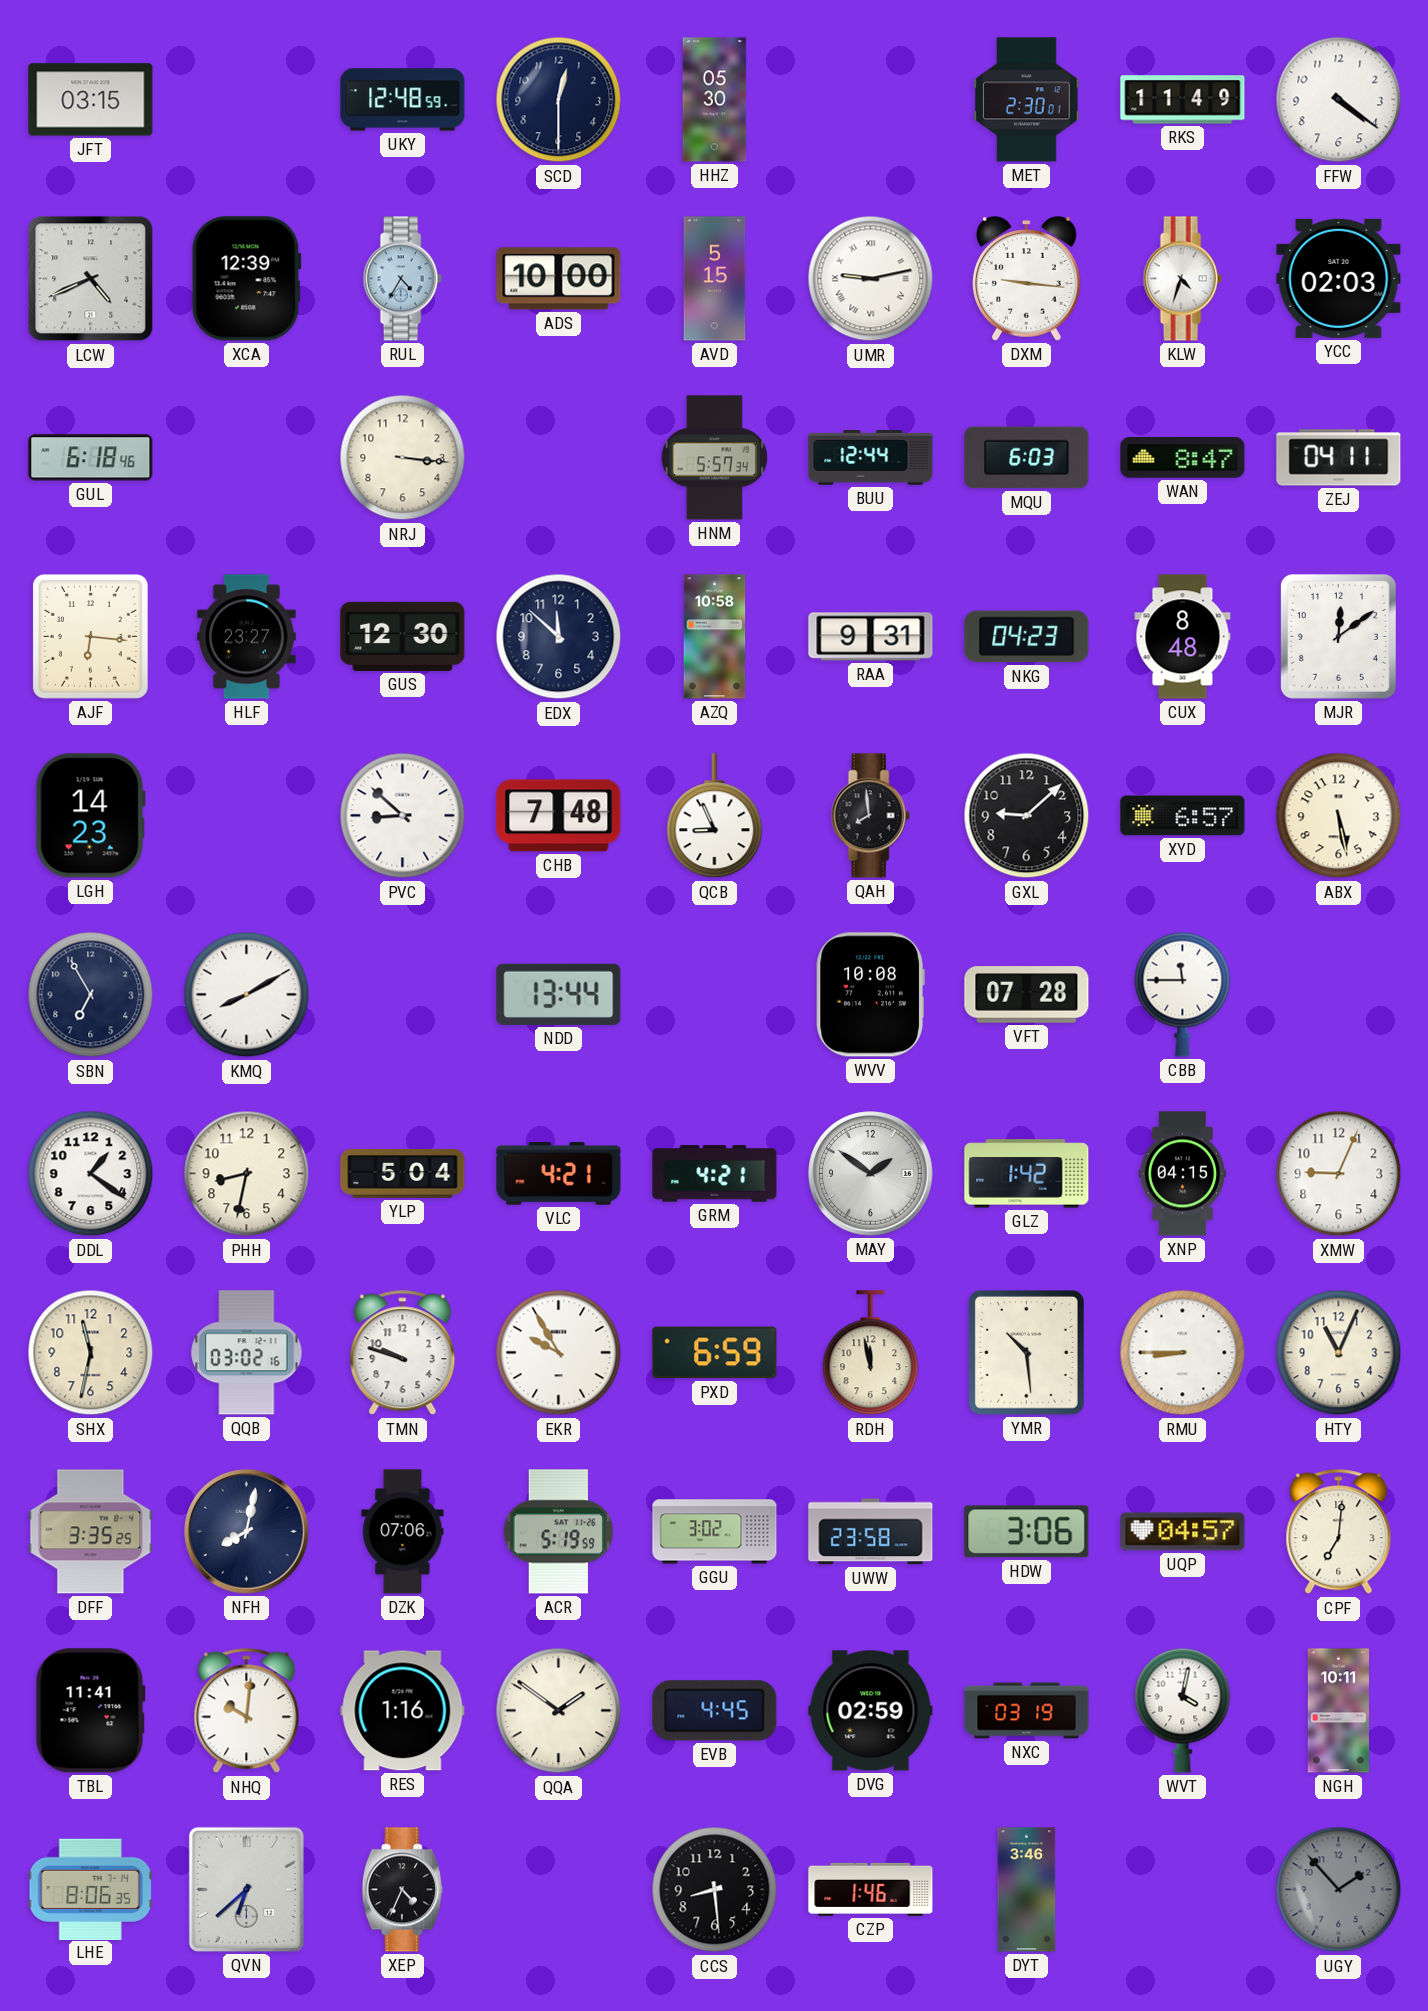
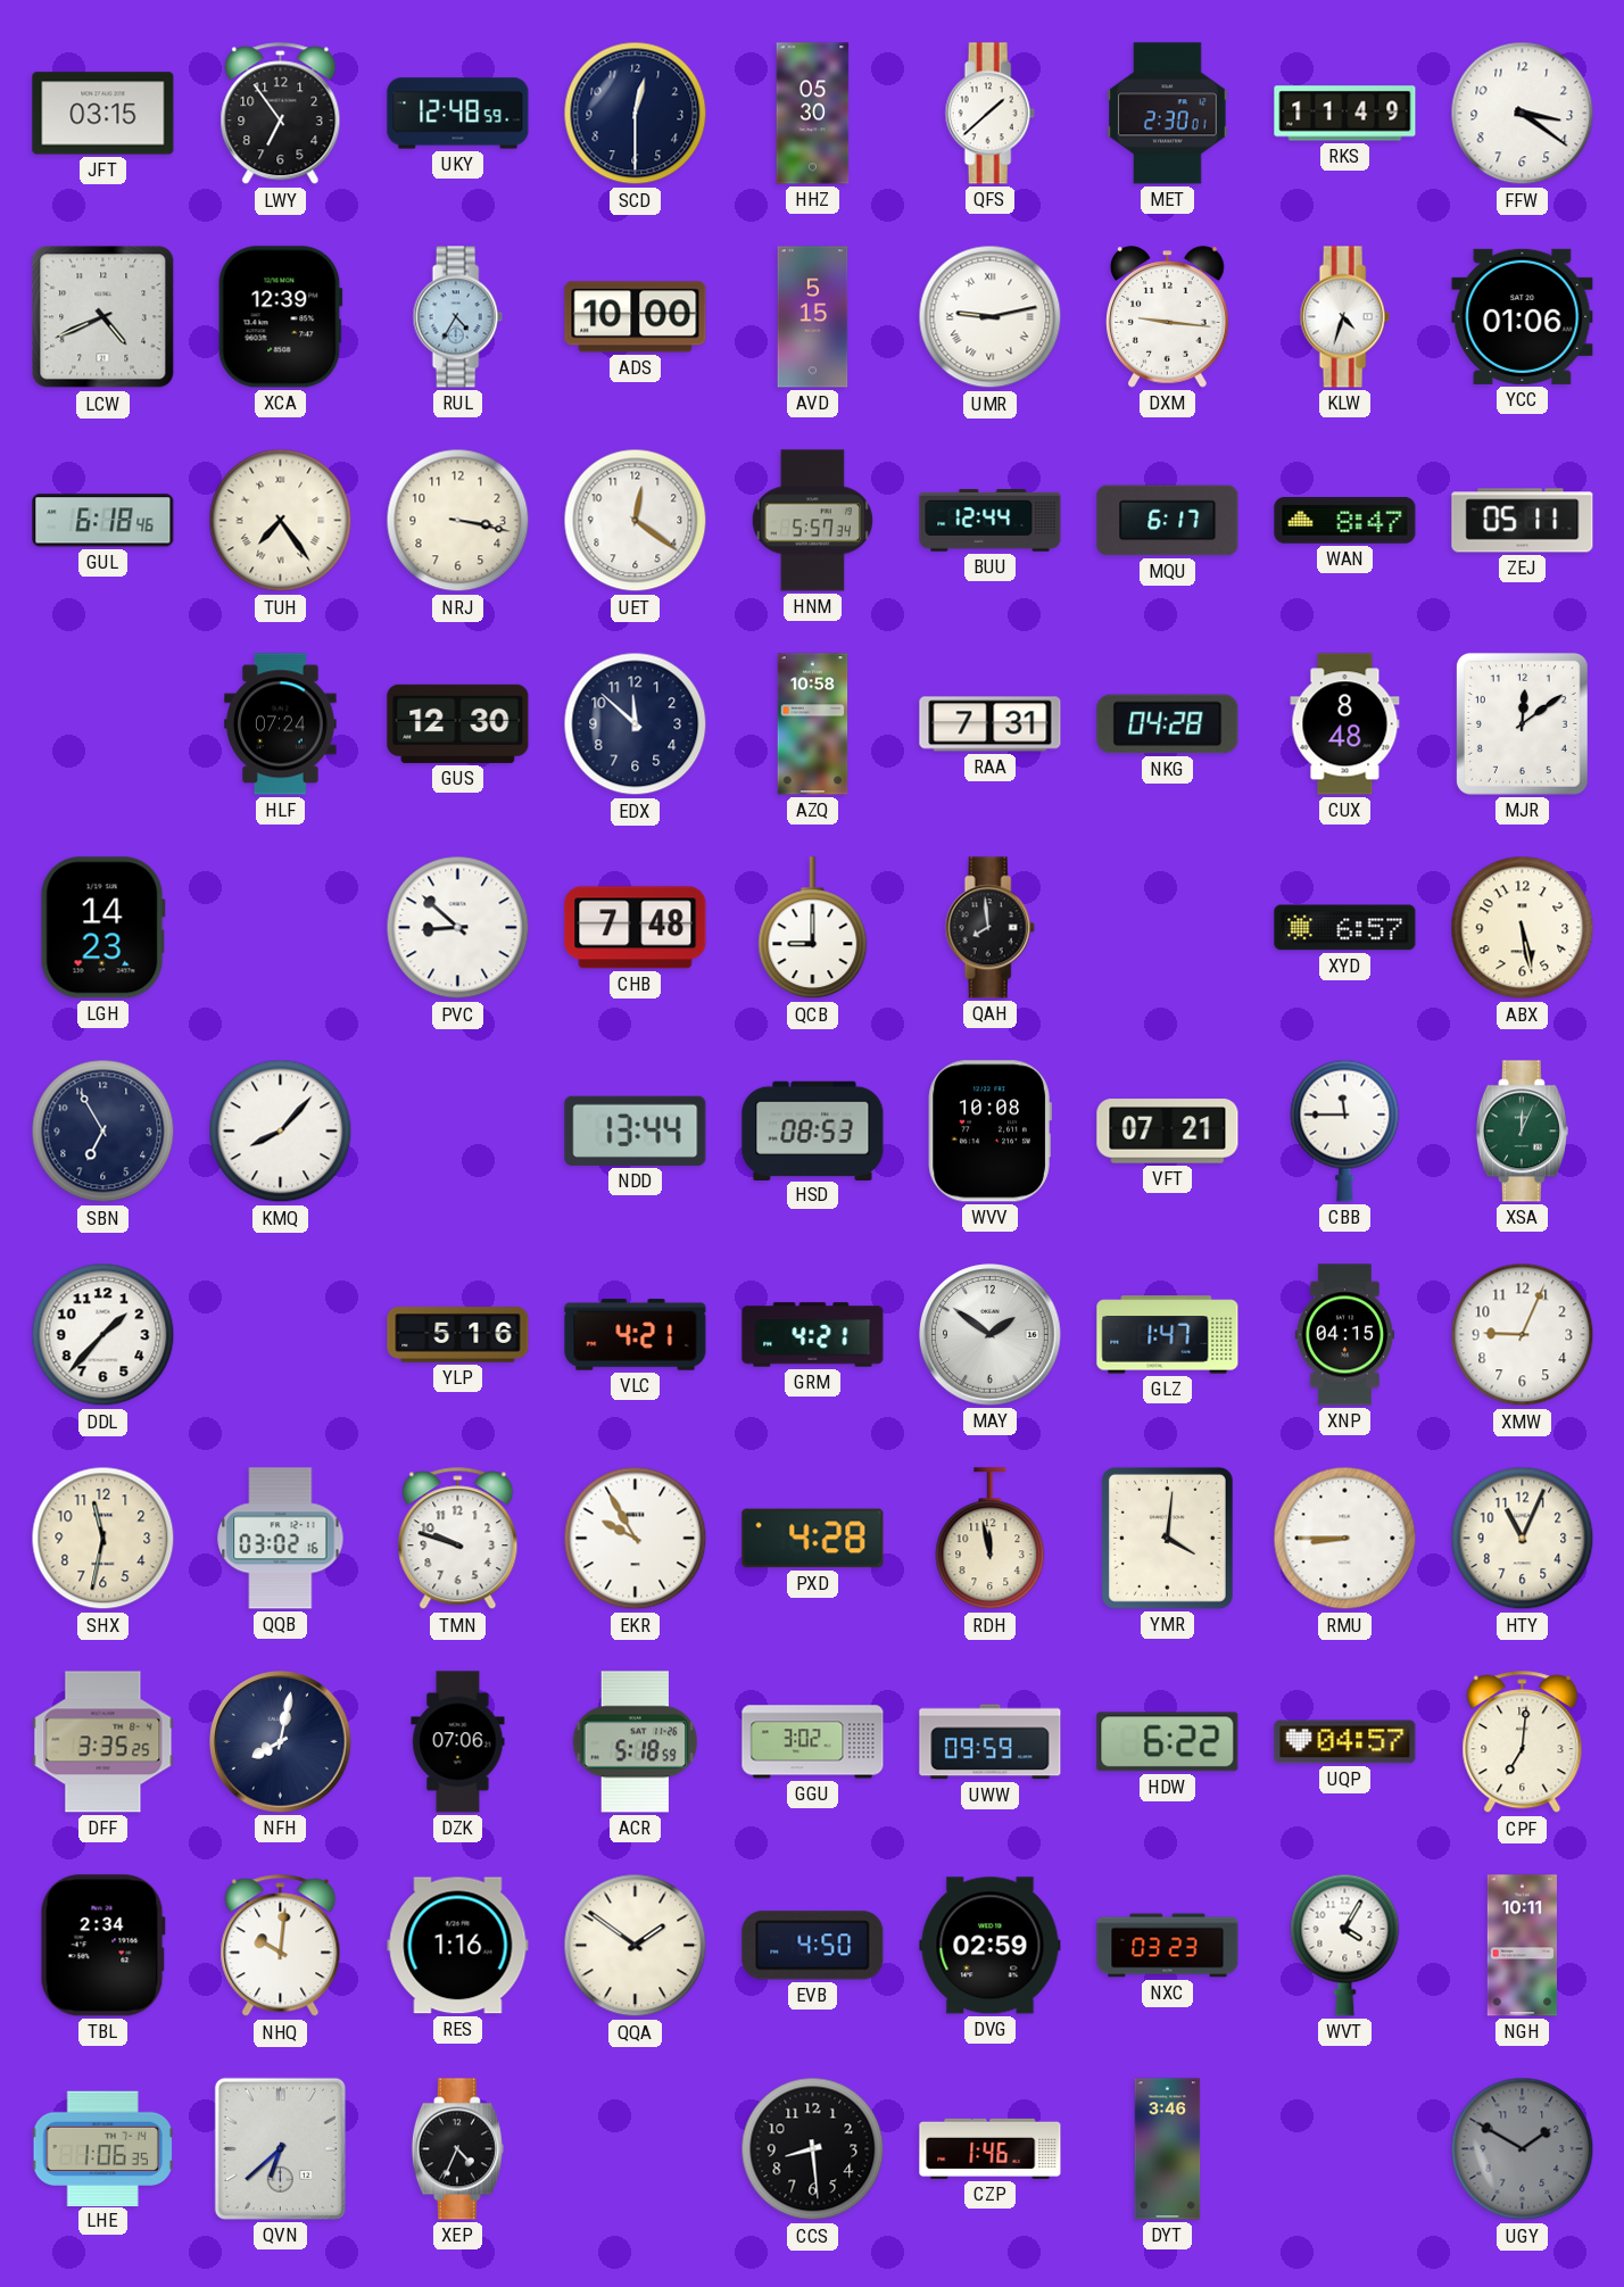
LWY: none -> 6:54
QFS: none -> 1:38
FFW: 4:21 -> 3:21
YCC: 02:03 -> 01:06
TUH: none -> 7:24
NRJ: 3:16 -> 3:17
UET: none -> 12:21
MQU: 6:03 -> 6:17
ZEJ: 04:11 -> 05:11
AJF: 6:16 -> none
HLF: 23:27 -> 07:24
RAA: 9:31 -> 7:31
NKG: 04:23 -> 04:28
QCB: 8:56 -> 9:00
GXL: 9:08 -> none
KMQ: 8:10 -> 8:07
HSD: none -> 08:53
VFT: 07:28 -> 07:21
XSA: none -> 12:04
DDL: 1:21 -> 1:37
PHH: 8:32 -> none
YLP: 5:04 -> 5:16
GLZ: 1:42 -> 1:47
PXD: 6:59 -> 4:28
YMR: 10:29 -> 4:01
ACR: 5:19 -> 5:18
UWW: 23:58 -> 09:59
HDW: 3:06 -> 6:22
TBL: 11:41 -> 2:34
EVB: 4:45 -> 4:50
NXC: 03:19 -> 03:23
WVT: 4:02 -> 4:05
LHE: 8:06 -> 1:06
UGY: 1:53 -> 1:50
